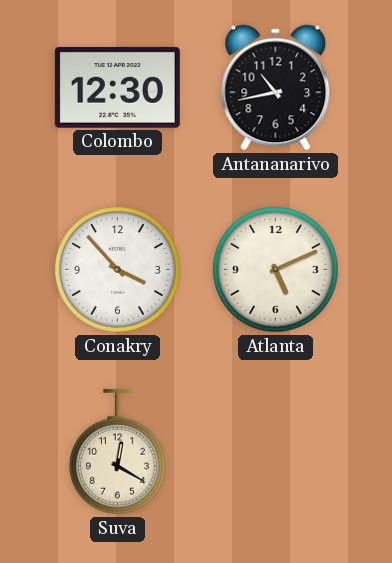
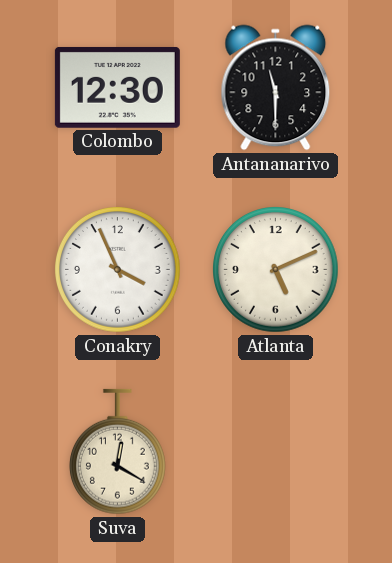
Antananarivo: 10:43 -> 11:30
Conakry: 3:53 -> 3:56
